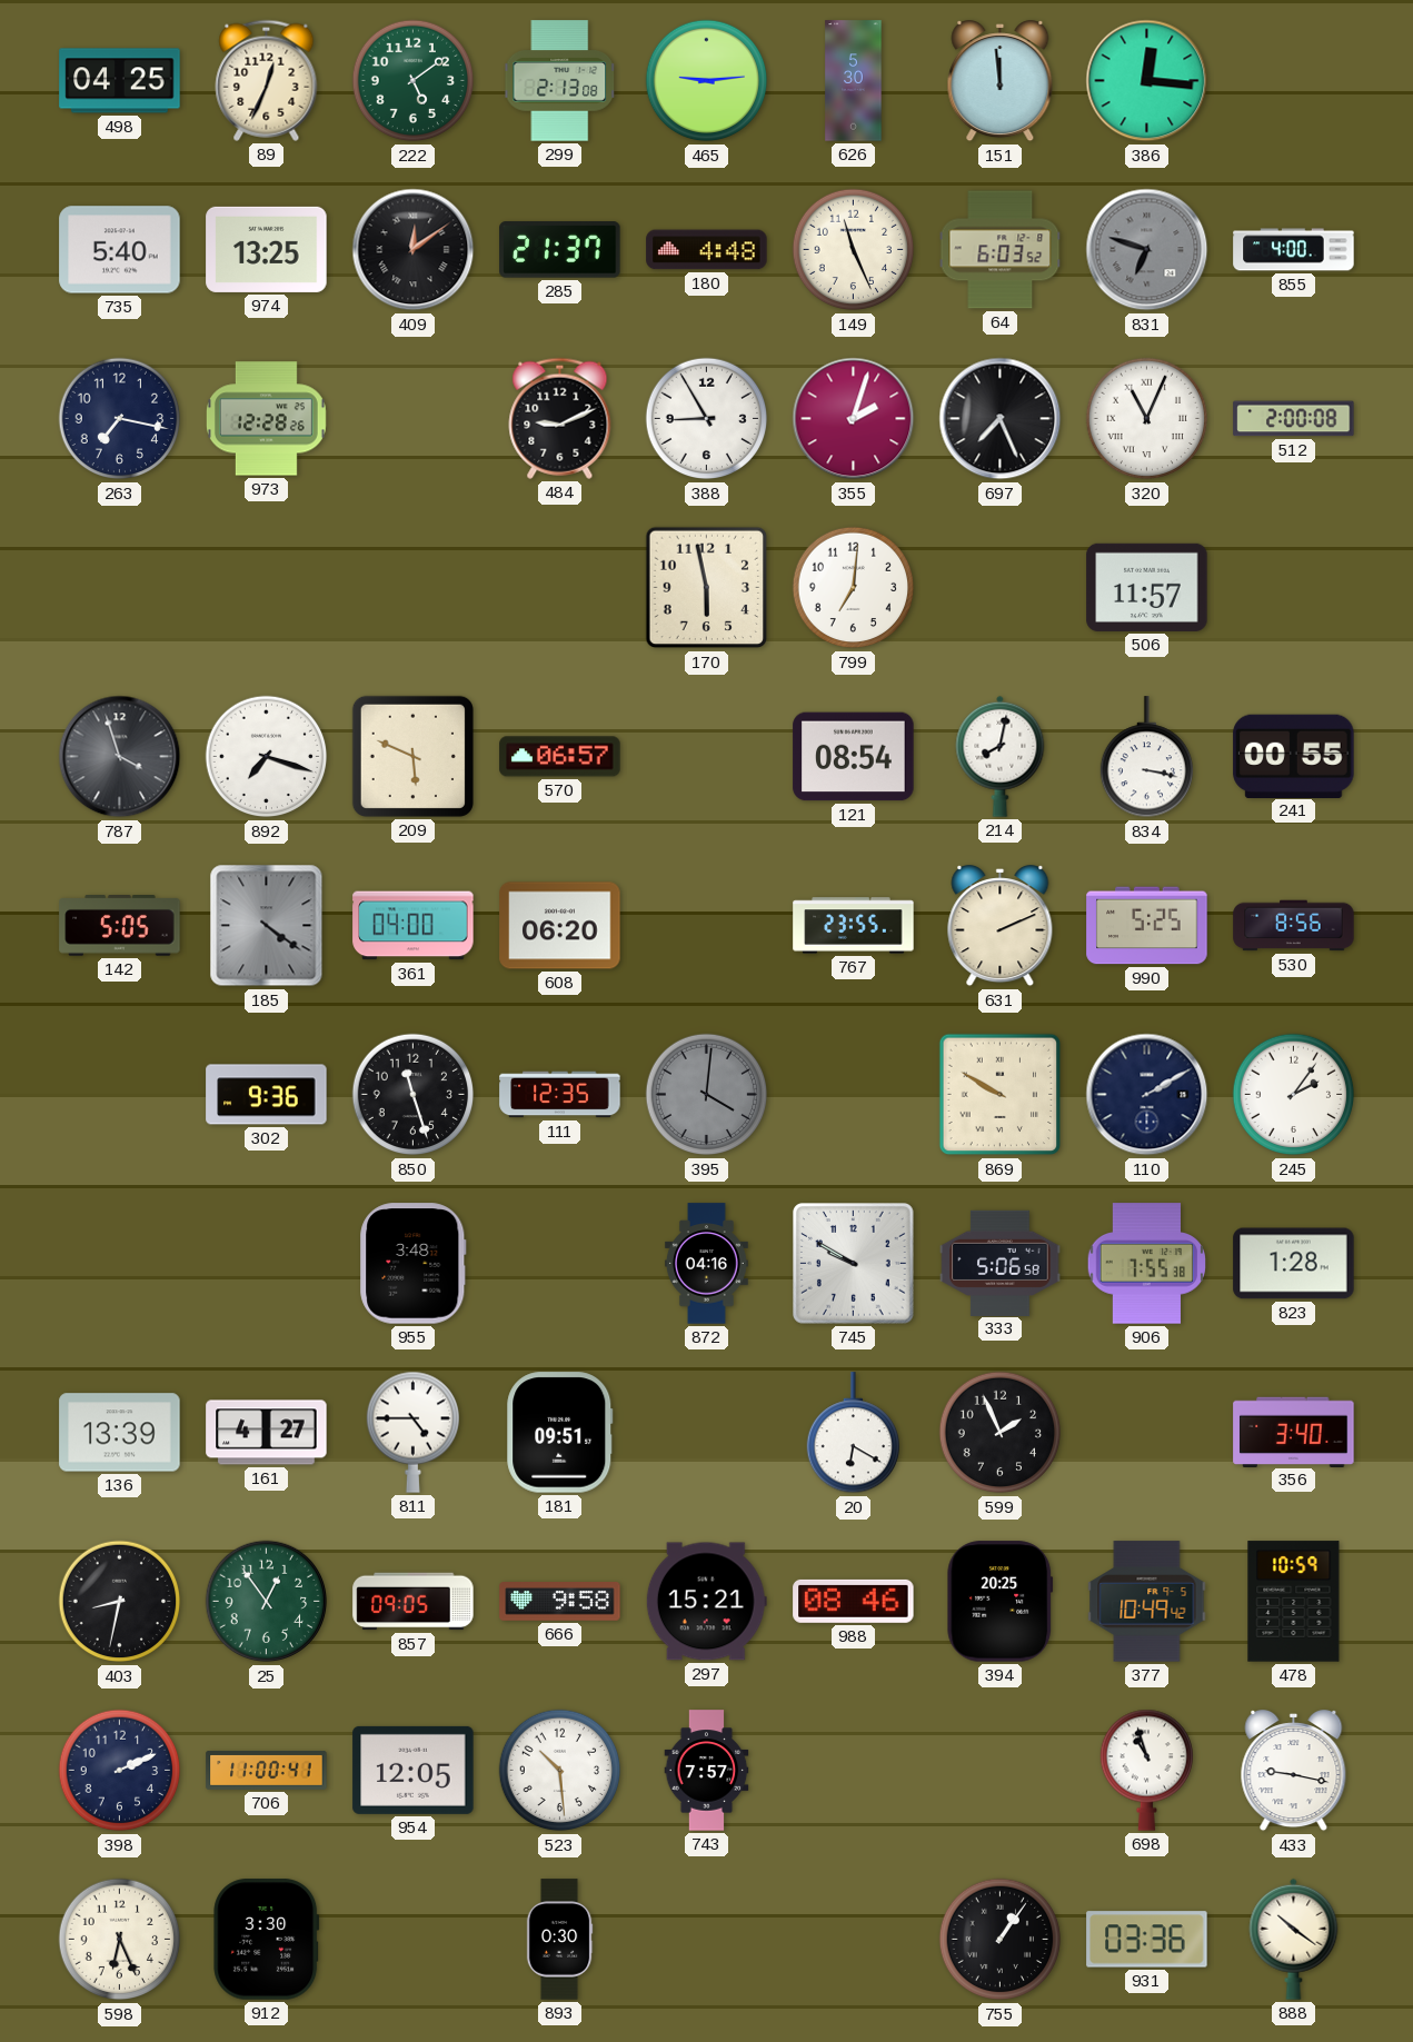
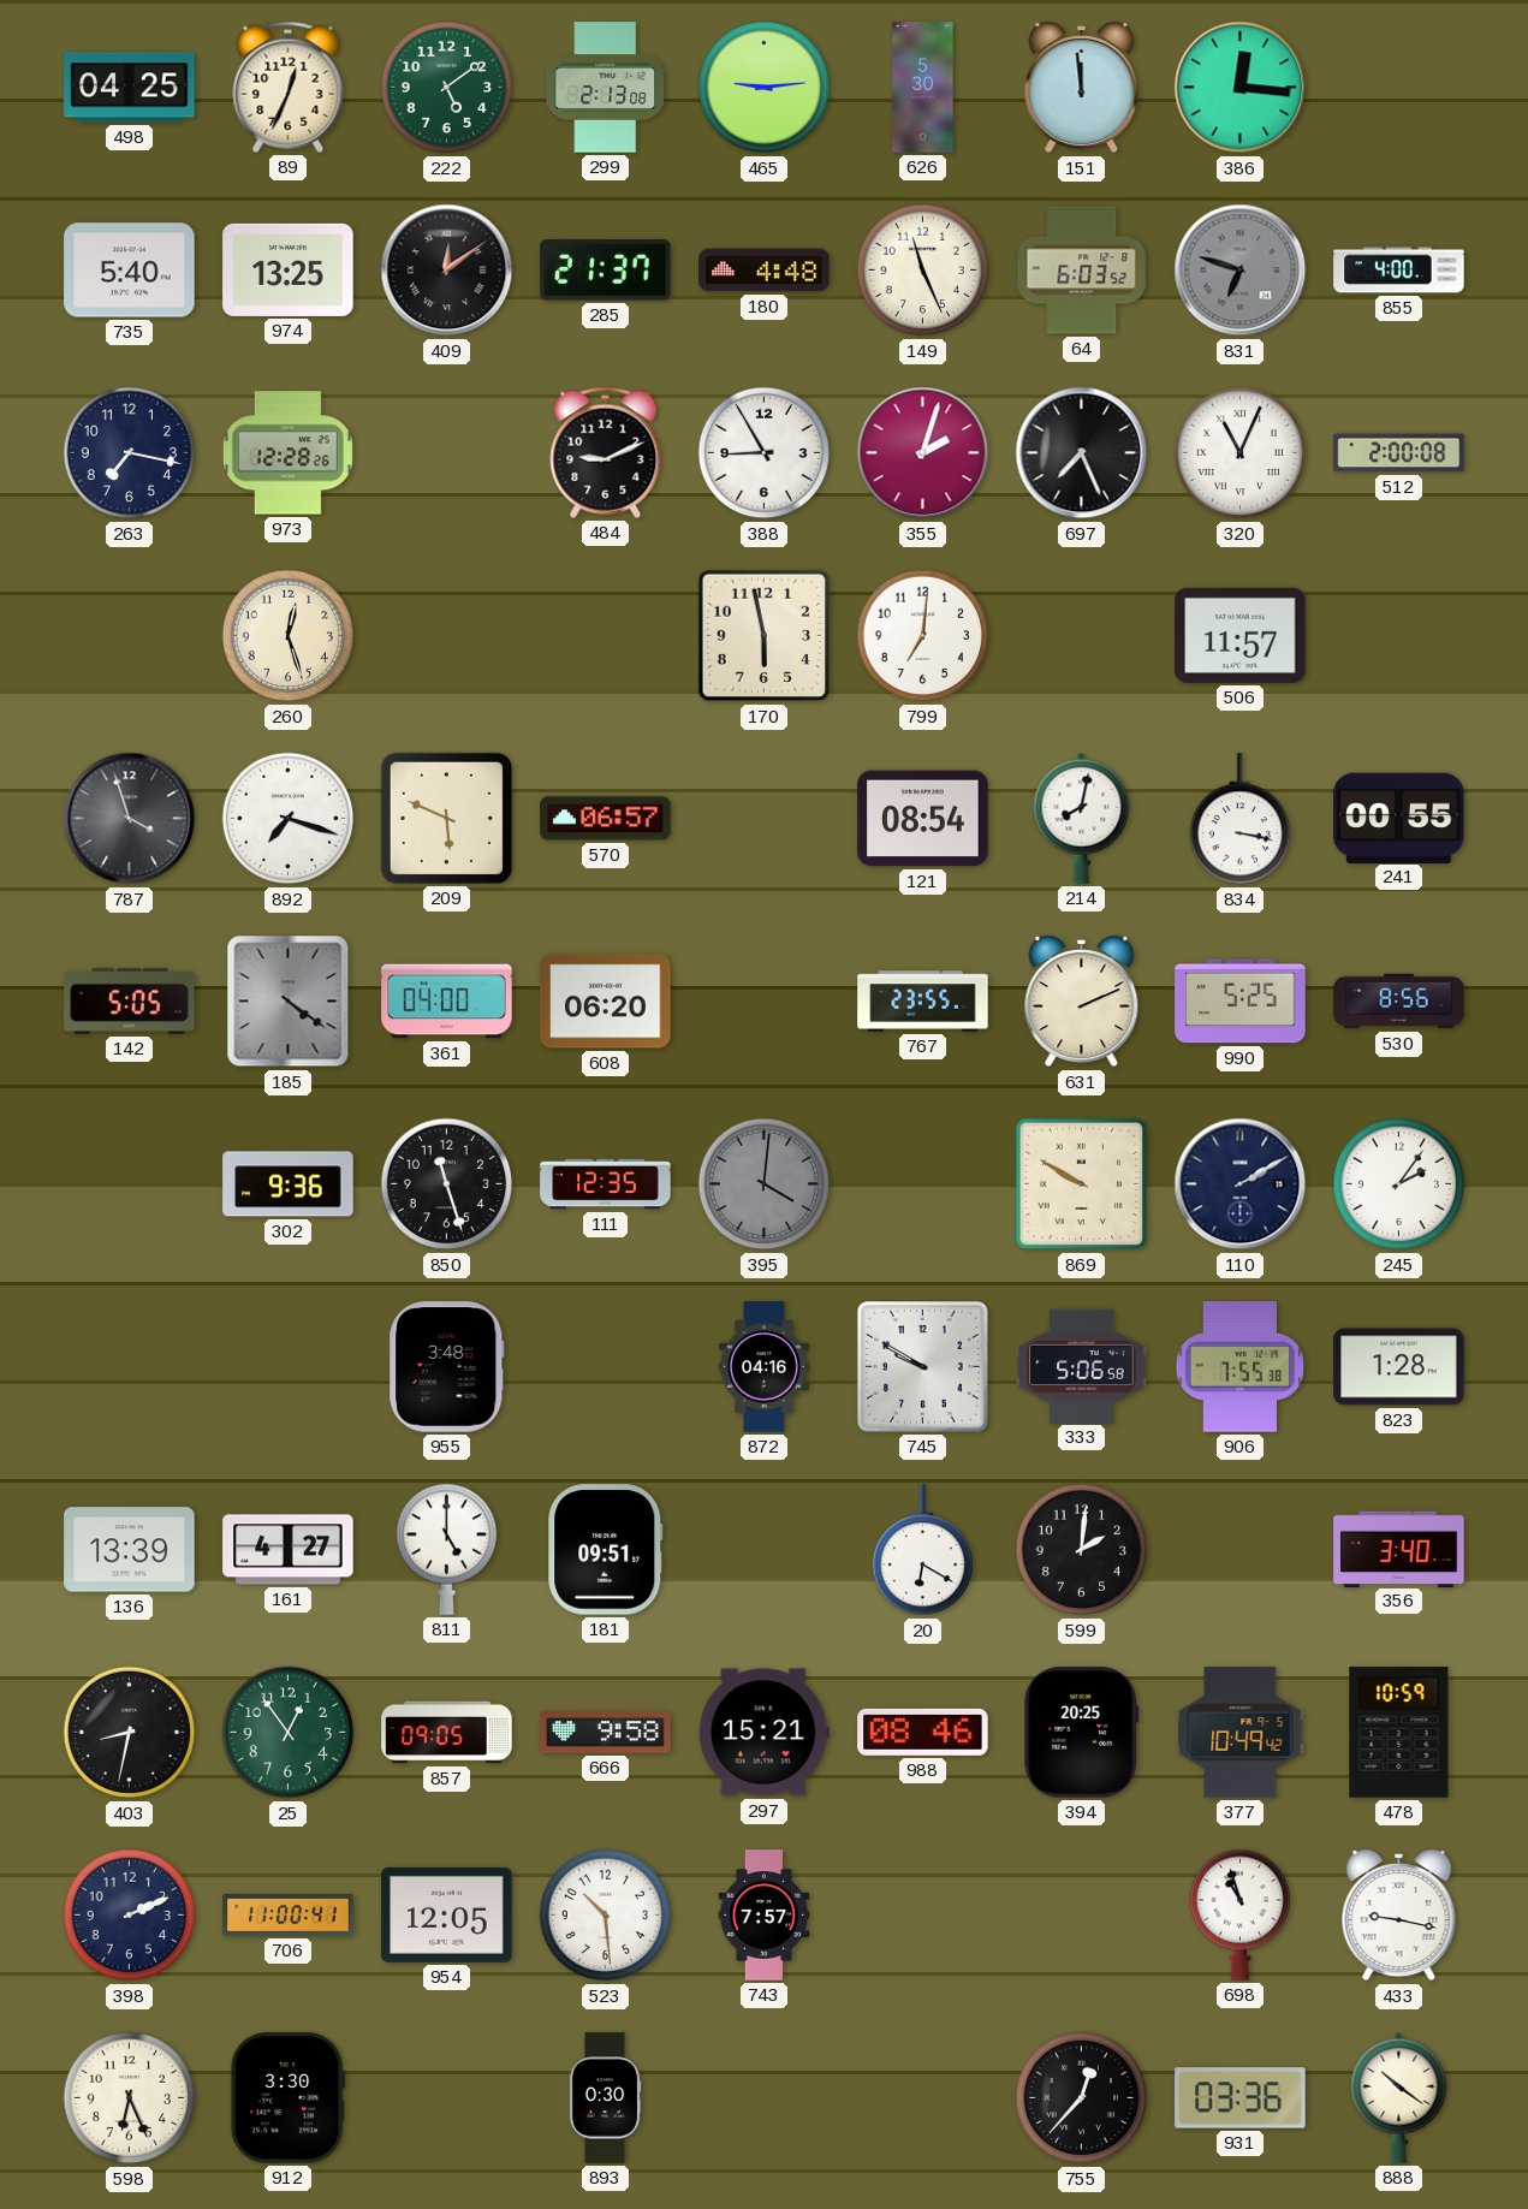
260: none -> 12:27
811: 4:45 -> 5:00
599: 1:56 -> 2:01
755: 1:06 -> 12:37
